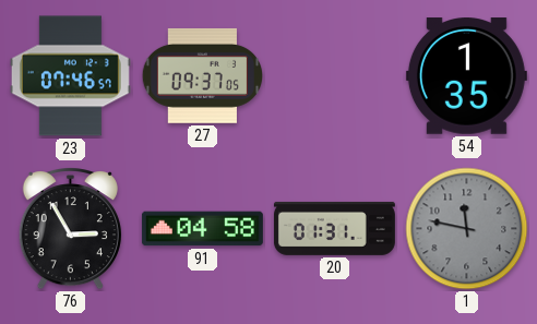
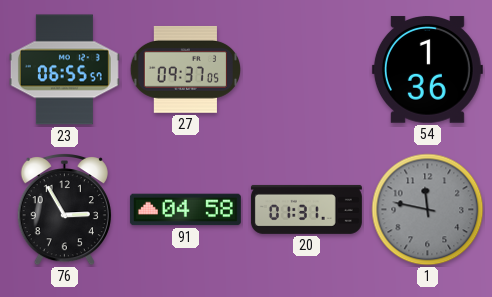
23: 07:46 -> 06:55
54: 1:35 -> 1:36
